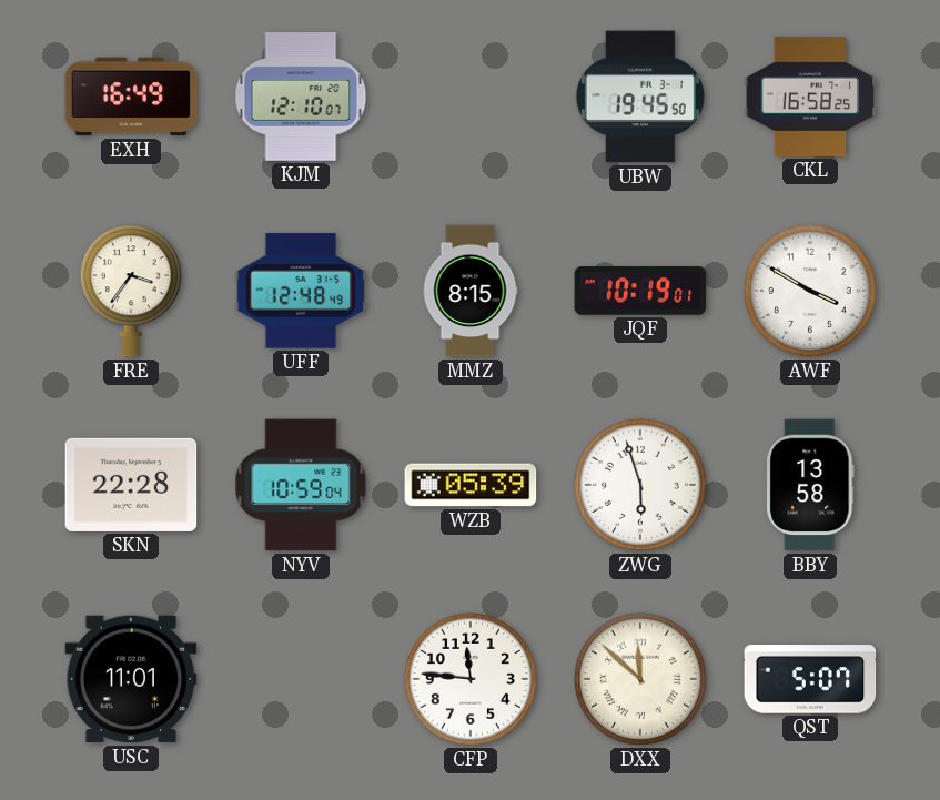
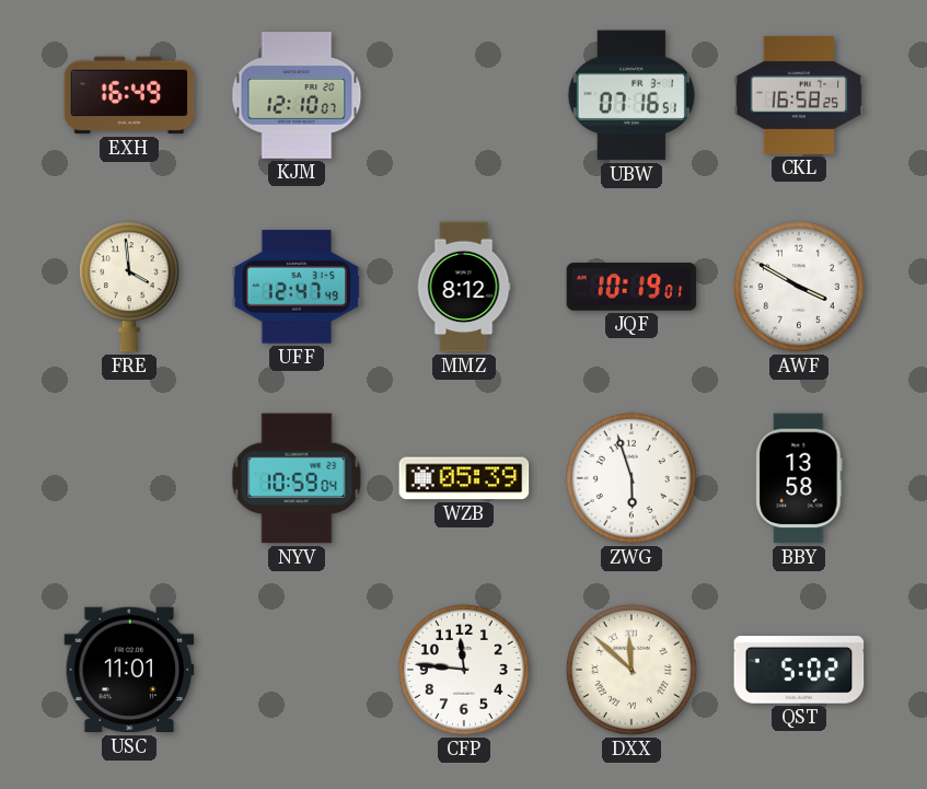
UBW: 19:45 -> 07:16
FRE: 3:36 -> 3:59
UFF: 12:48 -> 12:47
MMZ: 8:15 -> 8:12
SKN: 22:28 -> none
QST: 5:07 -> 5:02
